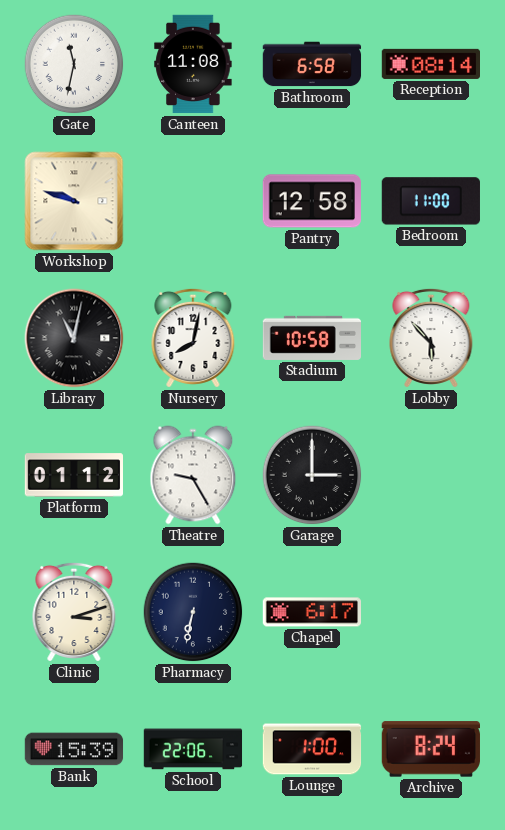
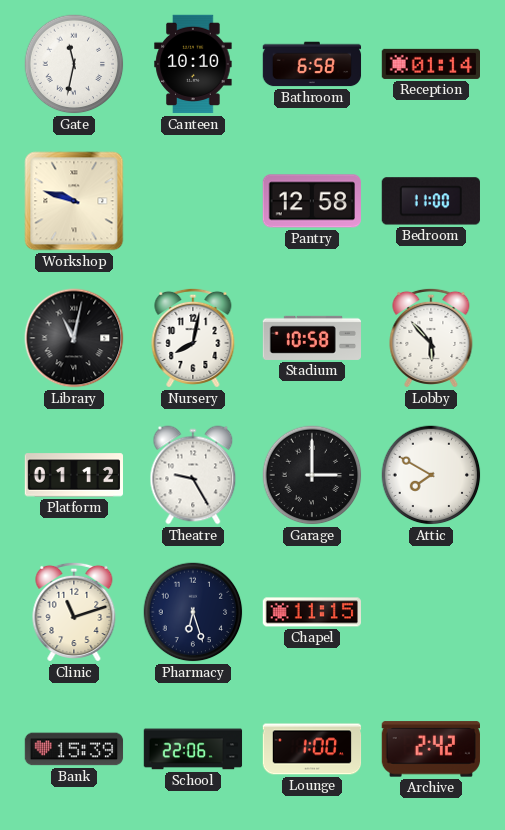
Canteen: 11:08 -> 10:10
Reception: 08:14 -> 01:14
Attic: none -> 7:50
Clinic: 3:12 -> 11:12
Pharmacy: 6:32 -> 6:27
Chapel: 6:17 -> 11:15
Archive: 8:24 -> 2:42
